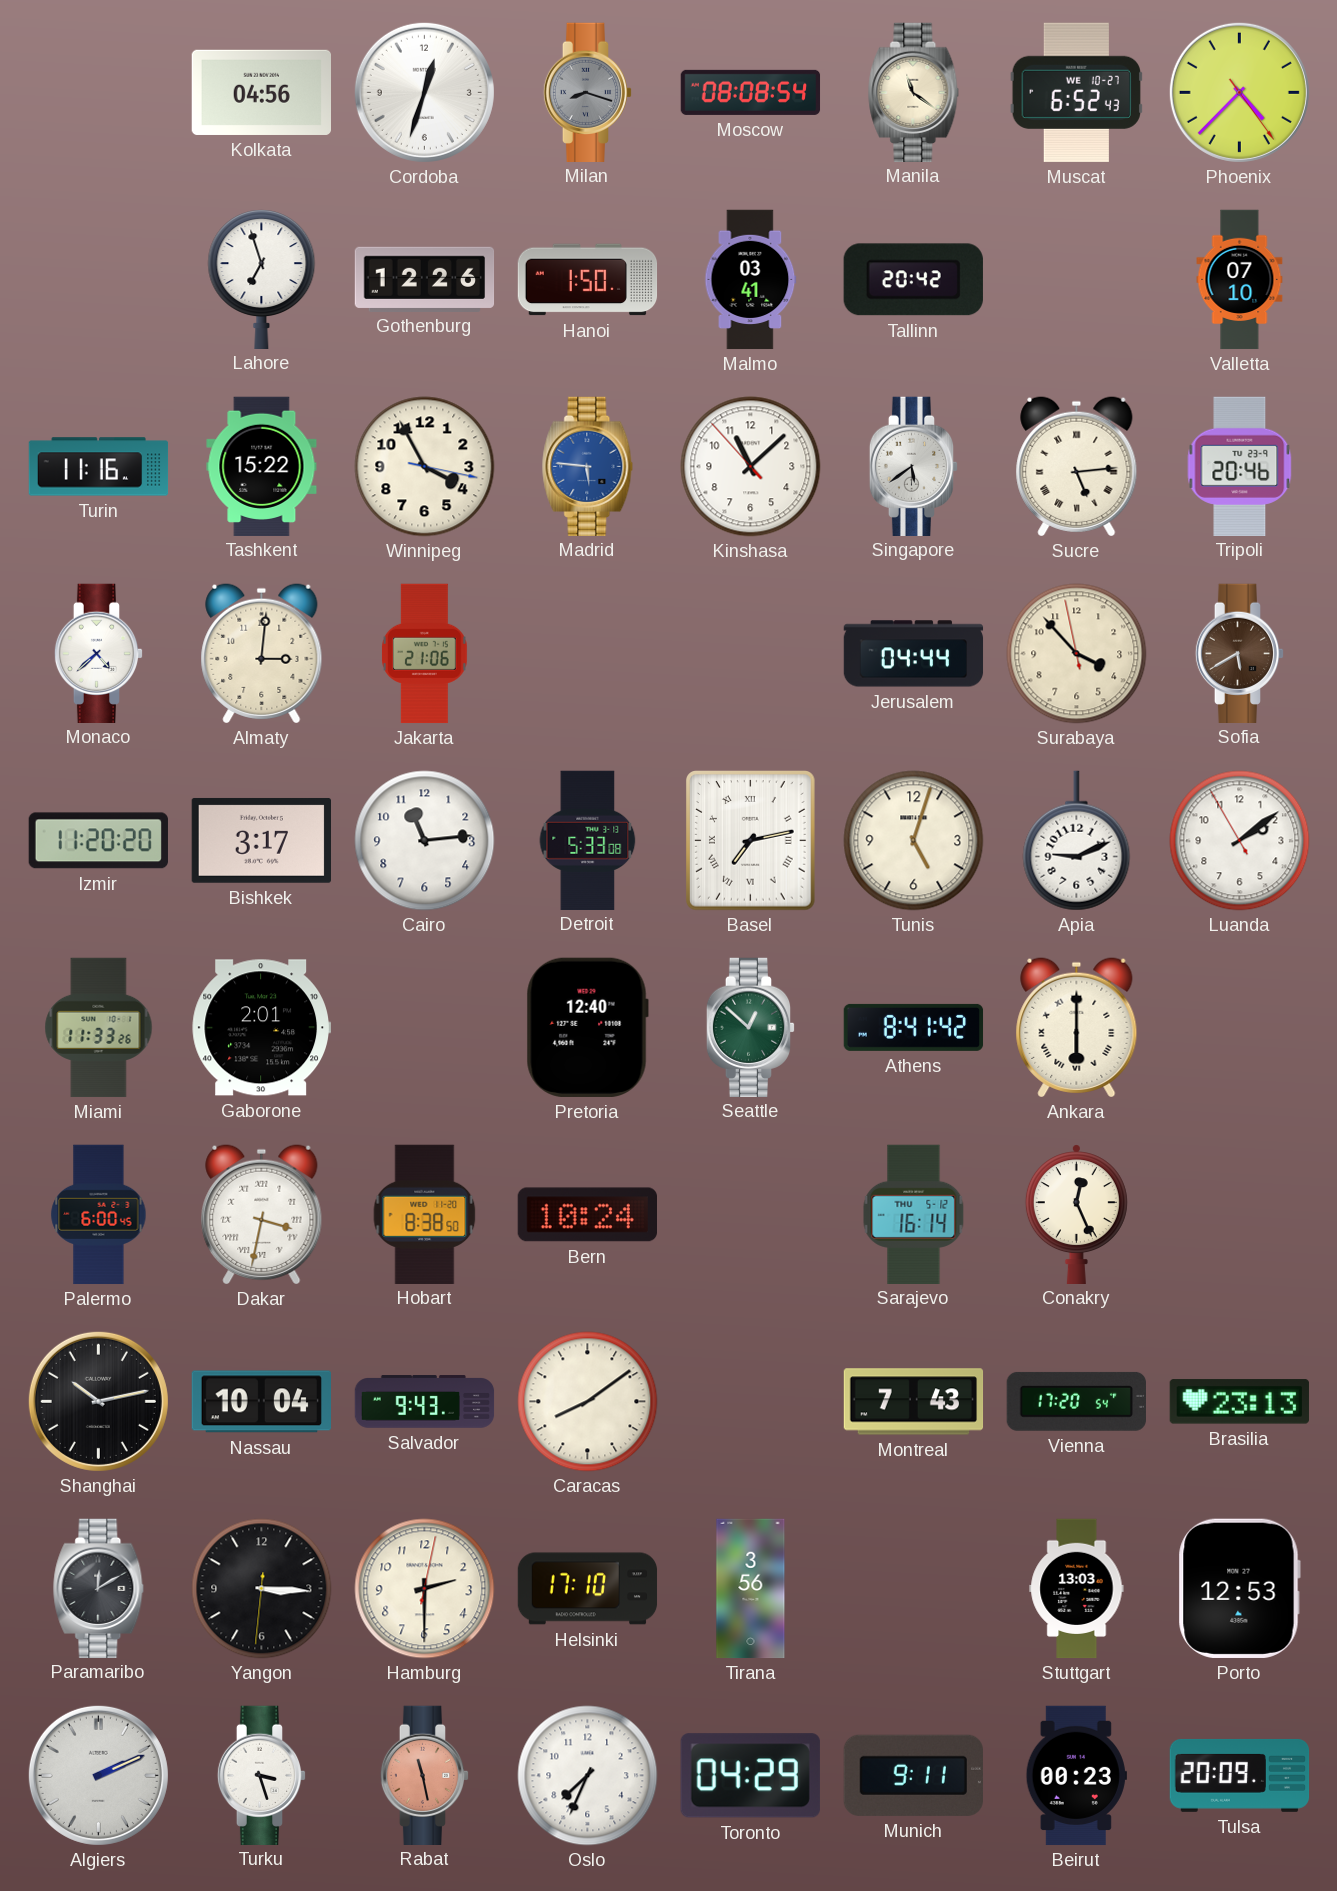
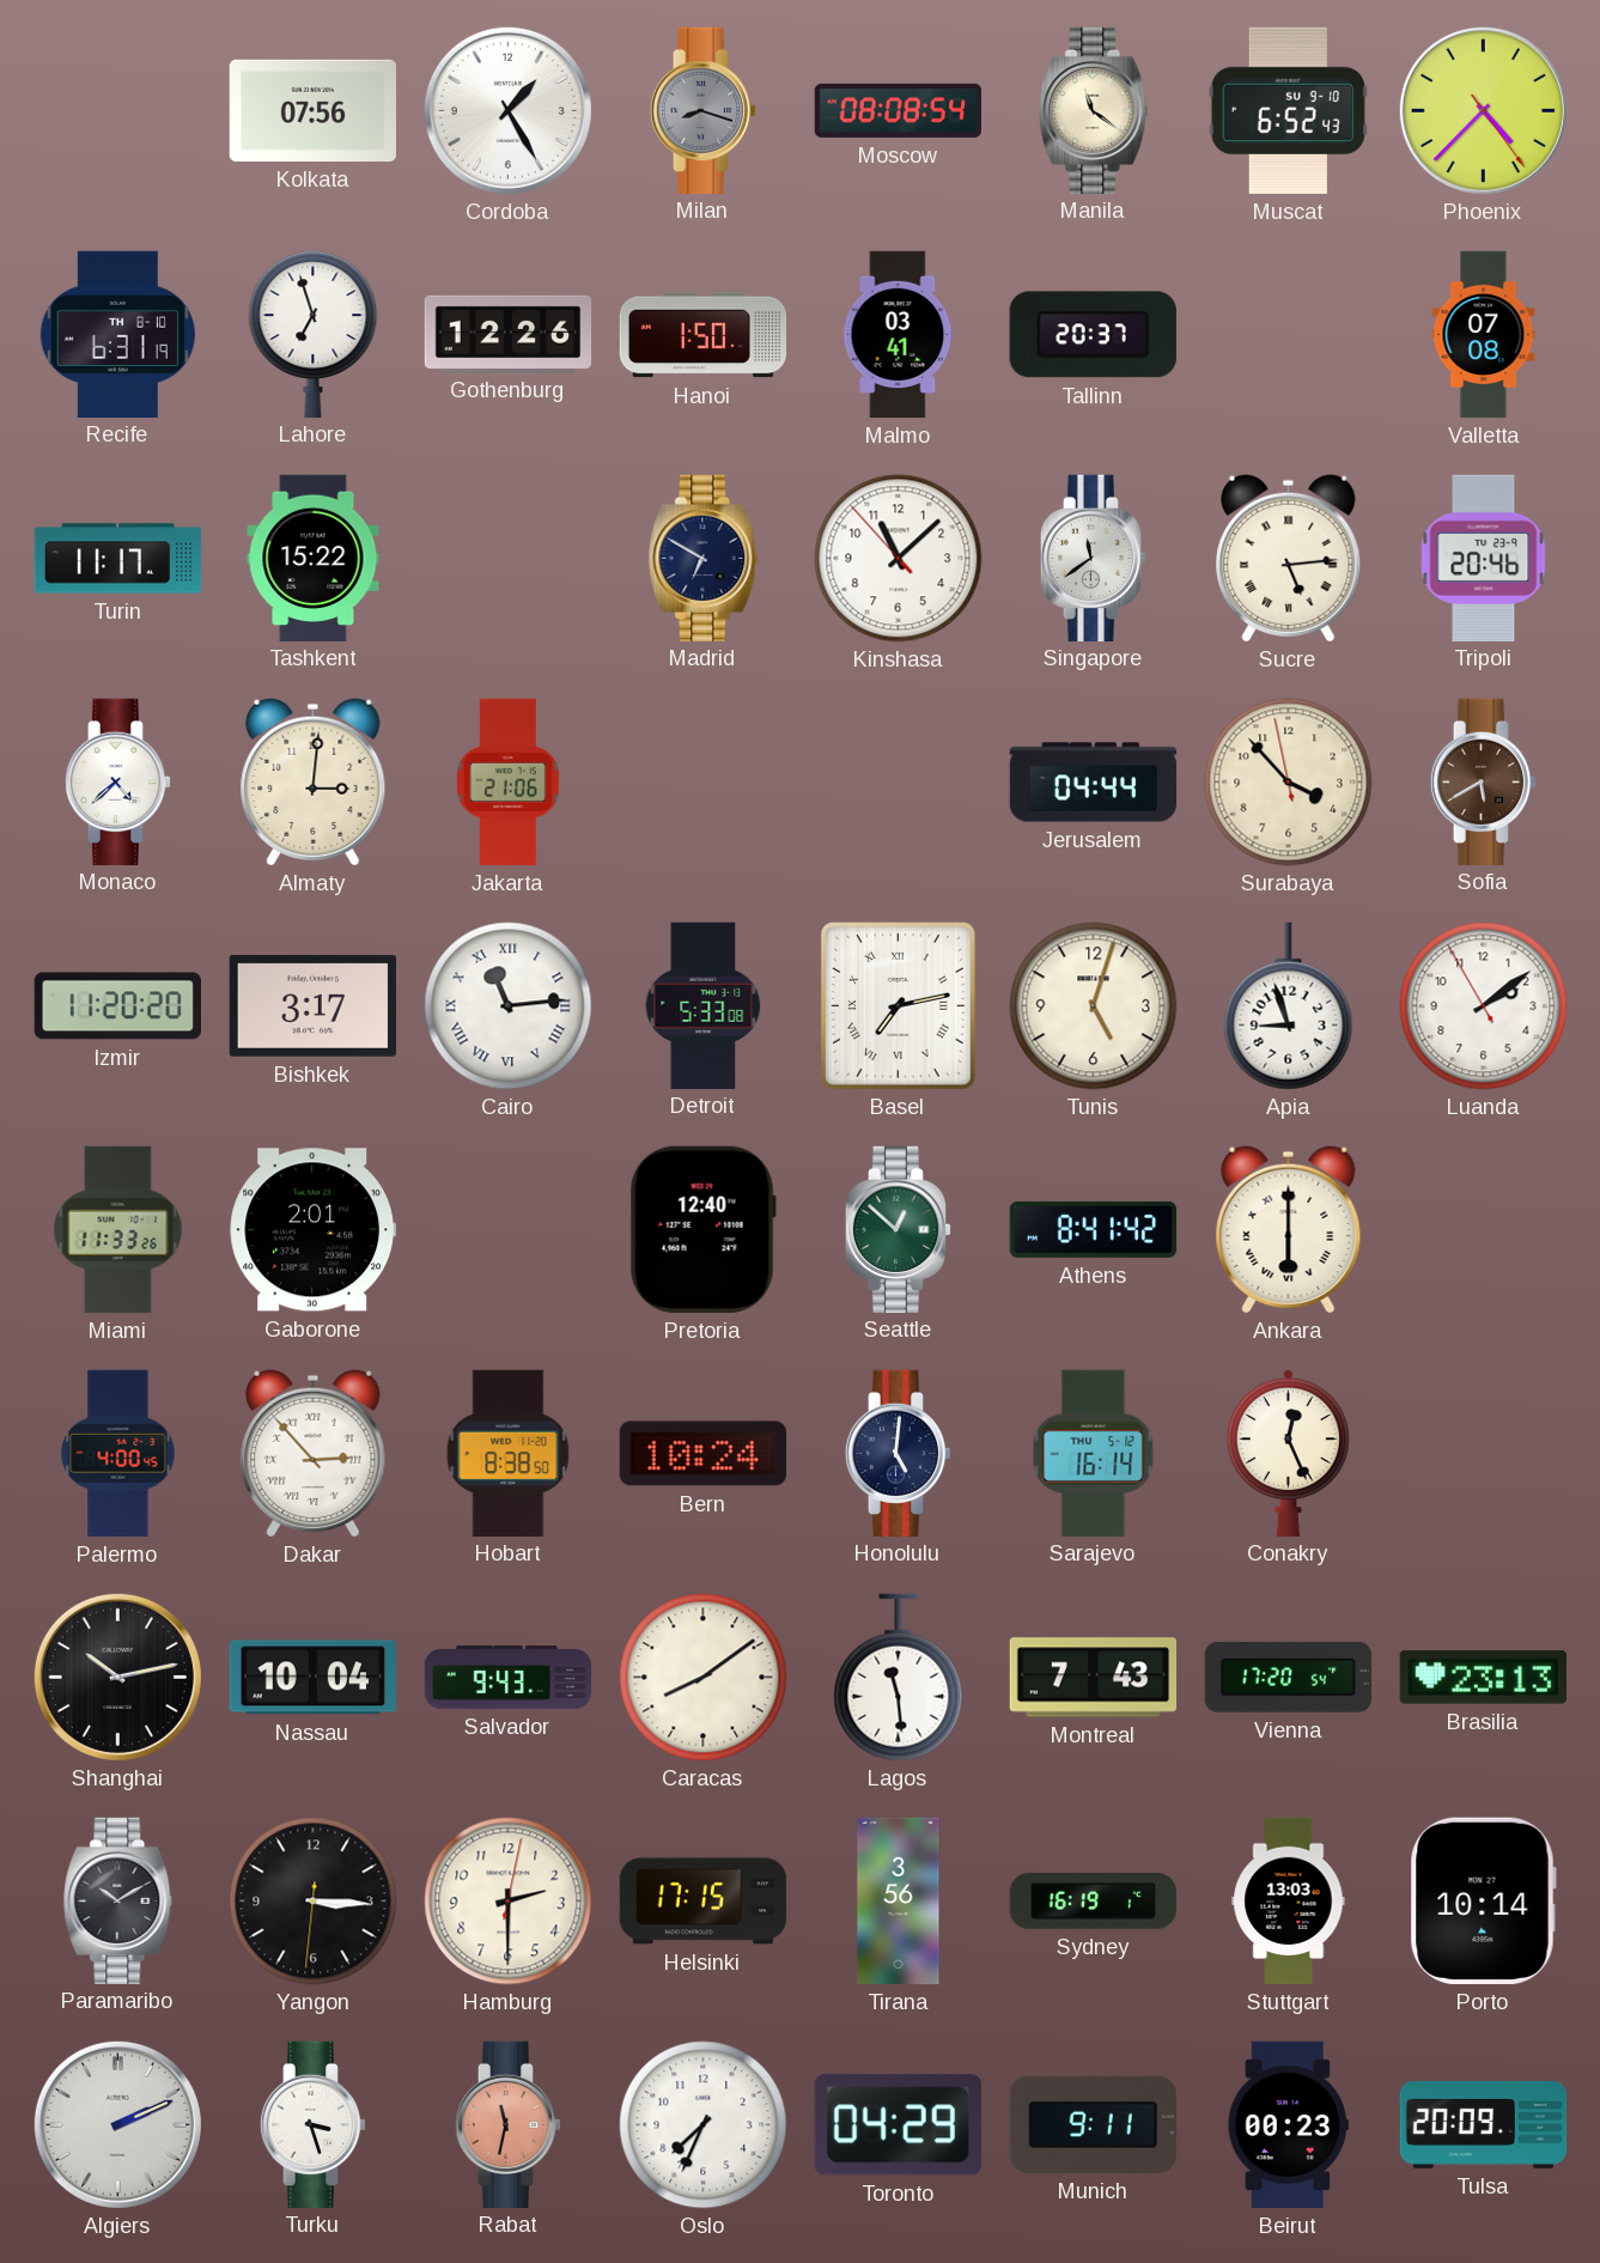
Kolkata: 04:56 -> 07:56
Cordoba: 12:33 -> 1:25
Muscat date: WE 10-27 -> SU 9-10
Recife: none -> 6:31
Tallinn: 20:42 -> 20:37
Valletta: 07:10 -> 07:08
Turin: 11:16 -> 11:17
Winnipeg: 3:55 -> none
Madrid: 5:46 -> 6:50
Madrid dial: blue -> navy
Singapore: 5:39 -> 11:39
Cairo numerals: Arabic -> Roman
Apia: 9:11 -> 8:57
Palermo: 6:00 -> 4:00
Dakar: 3:32 -> 2:53
Honolulu: none -> 5:01
Lagos: none -> 11:29
Paramaribo: 12:10 -> 10:10
Helsinki: 17:10 -> 17:15
Sydney: none -> 16:19
Porto: 12:53 -> 10:14
Rabat: 11:28 -> 11:32
